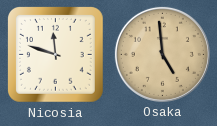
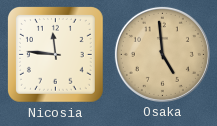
Nicosia: 11:48 -> 11:46
